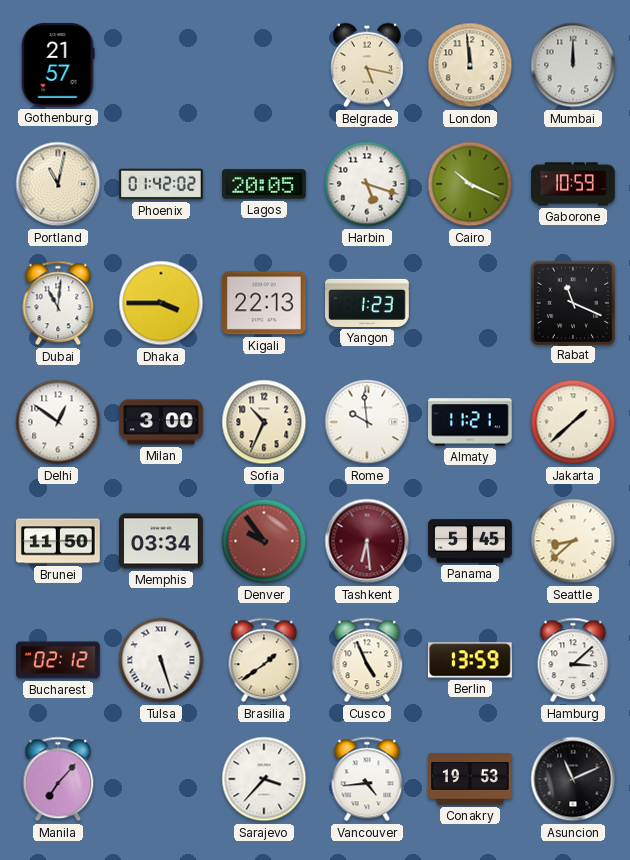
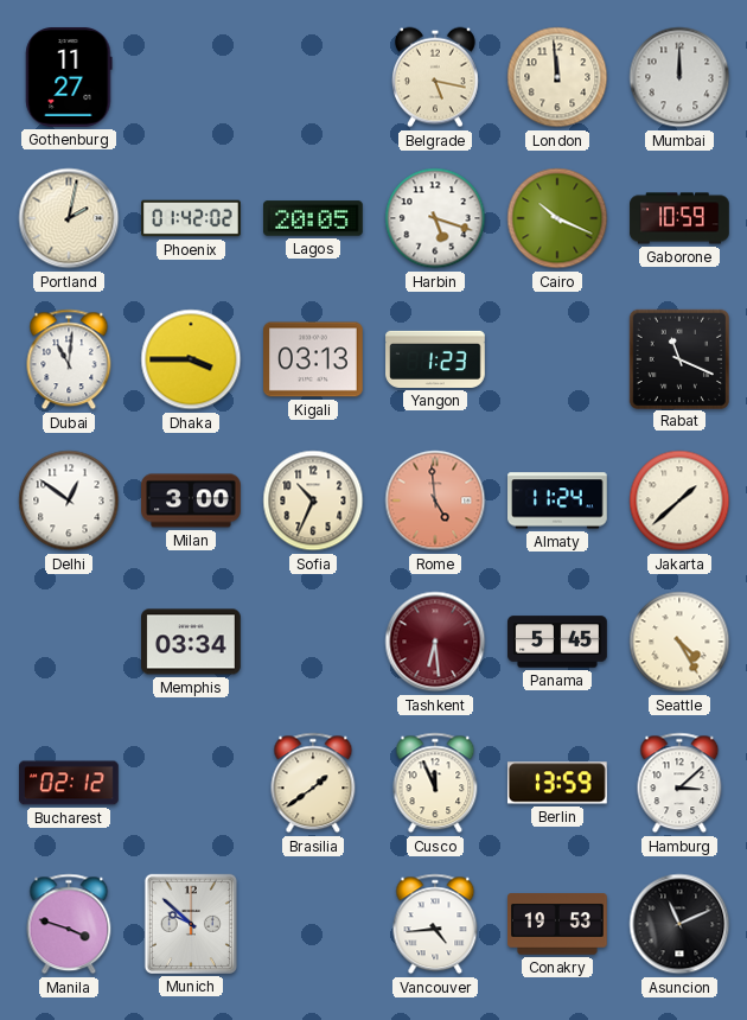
Gothenburg: 21:57 -> 11:27
Portland: 11:02 -> 2:02
Kigali: 22:13 -> 03:13
Rome: 9:59 -> 4:59
Rome dial: white -> salmon
Almaty: 11:21 -> 11:24
Brunei: 11:50 -> none
Denver: 9:54 -> none
Seattle: 8:38 -> 4:25
Tulsa: 5:27 -> none
Cusco: 4:56 -> 11:56
Manila: 7:07 -> 3:48
Munich: none -> 9:52
Sarajevo: 3:37 -> none
